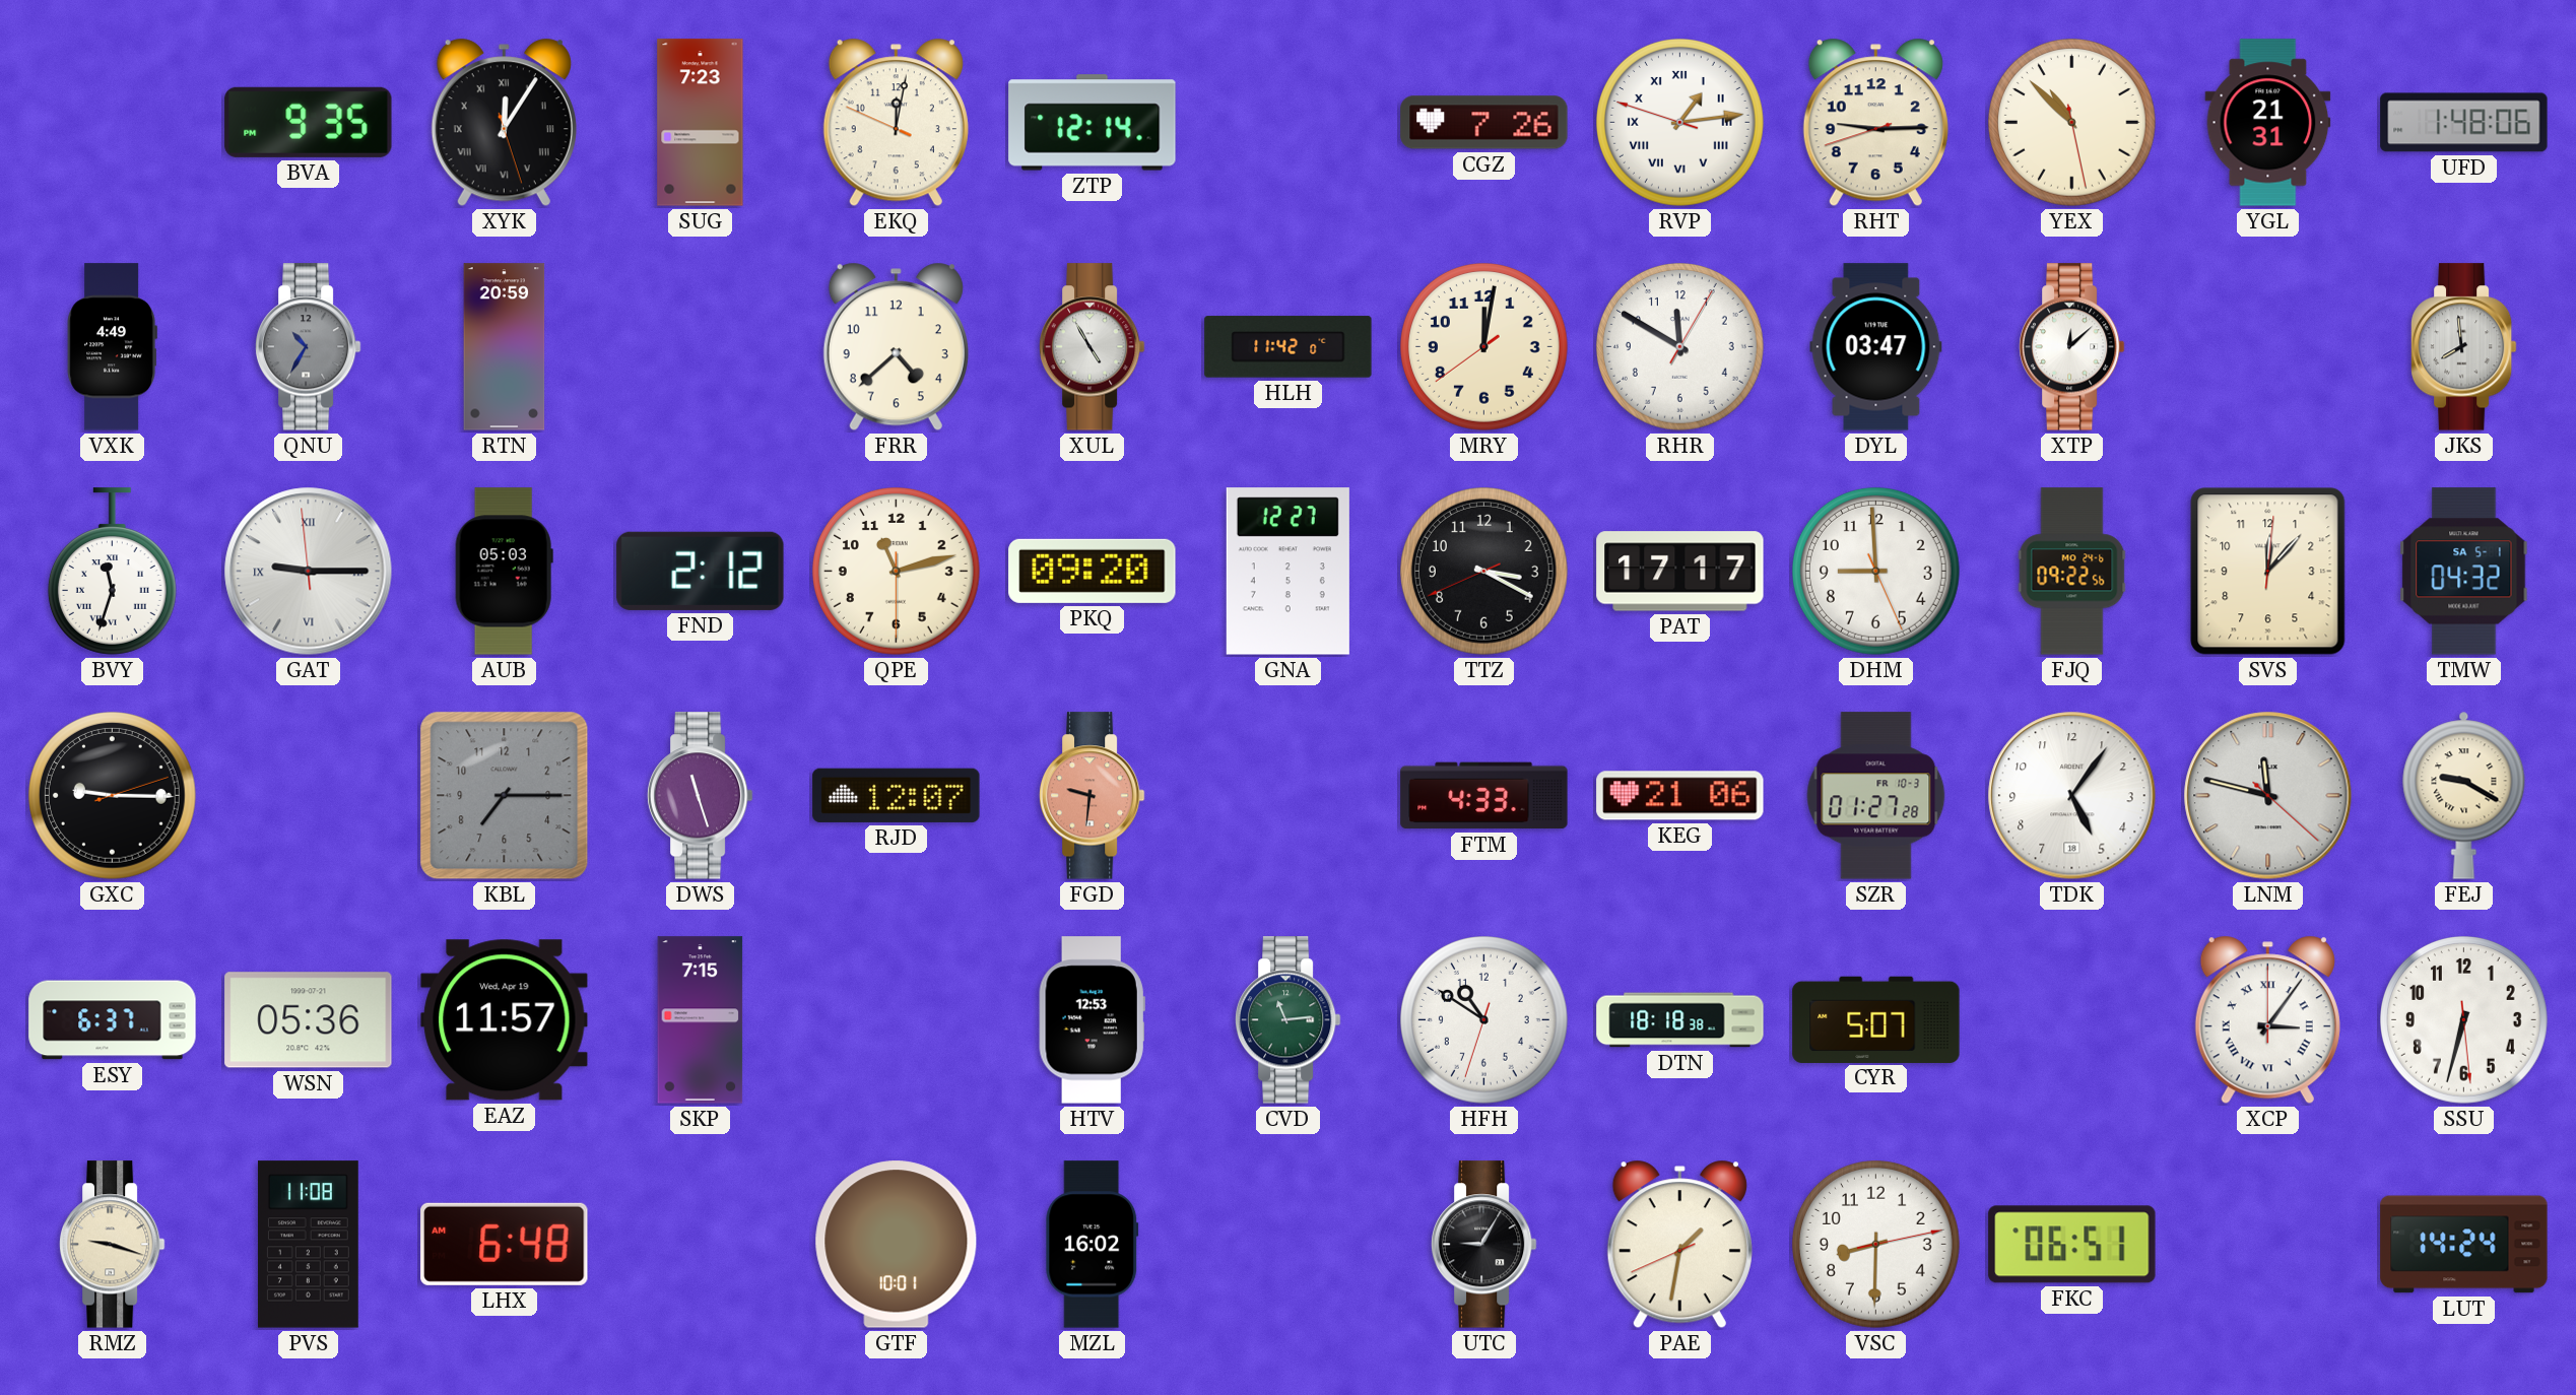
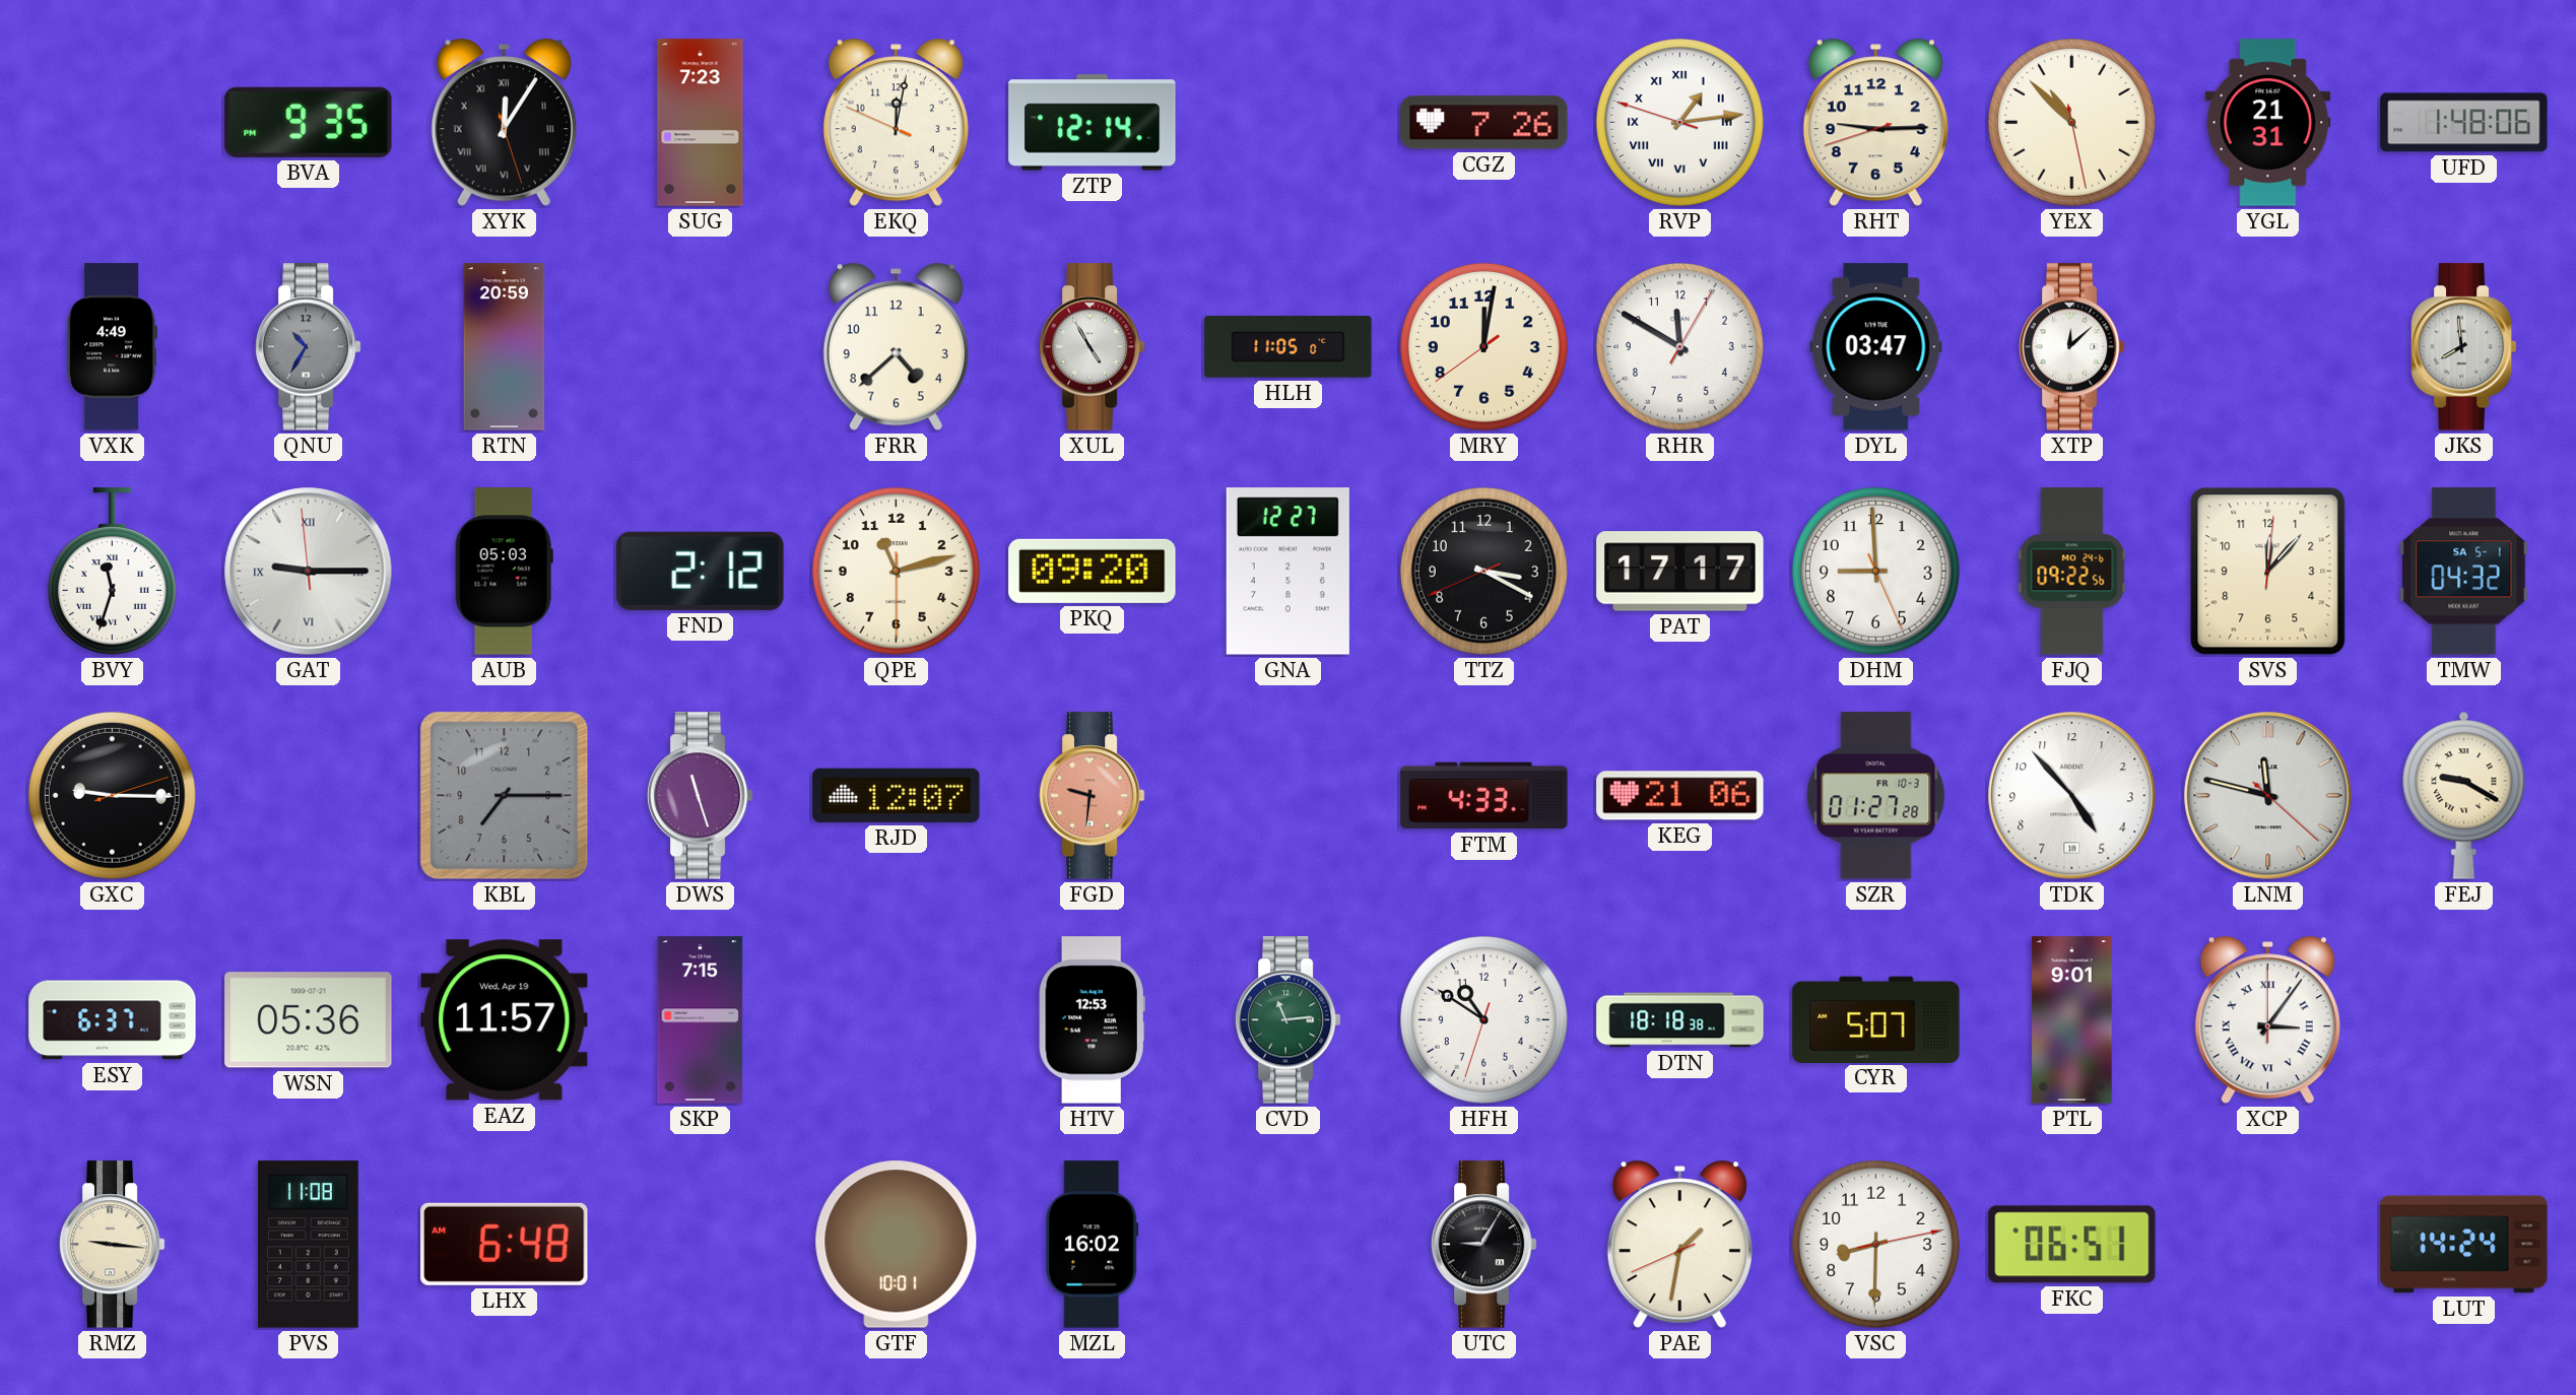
HLH: 11:42 -> 11:05
TDK: 5:06 -> 4:53
PTL: none -> 9:01
SSU: 6:32 -> none
RMZ: 9:18 -> 9:16
